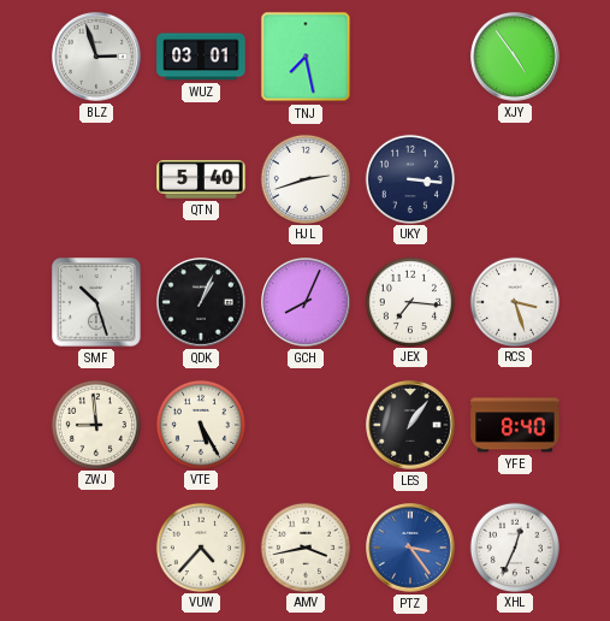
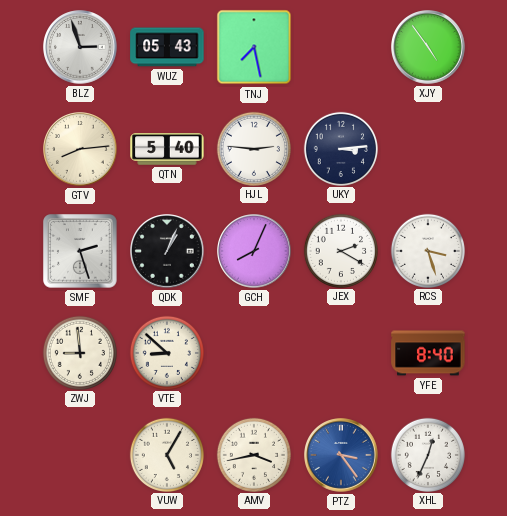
WUZ: 03:01 -> 05:43
GTV: none -> 8:14
HJL: 2:42 -> 2:46
UKY: 3:16 -> 3:14
SMF: 10:27 -> 2:27
JEX: 7:16 -> 2:20
VTE: 5:25 -> 8:52
LES: 1:06 -> none
VUW: 4:37 -> 5:05
